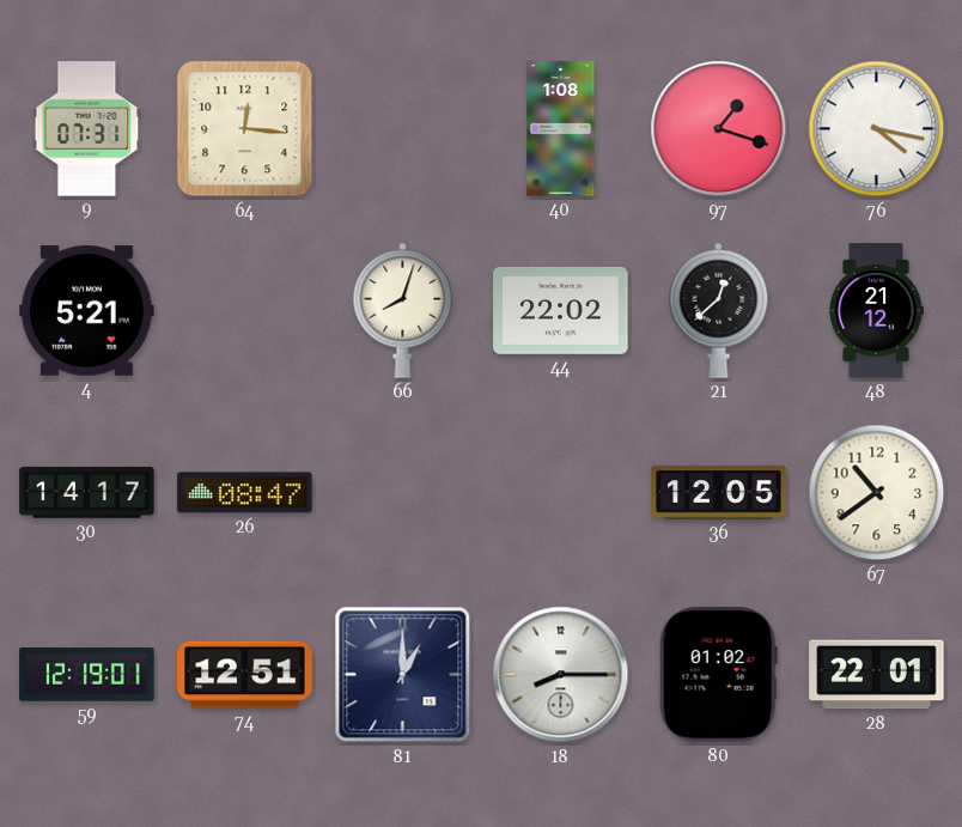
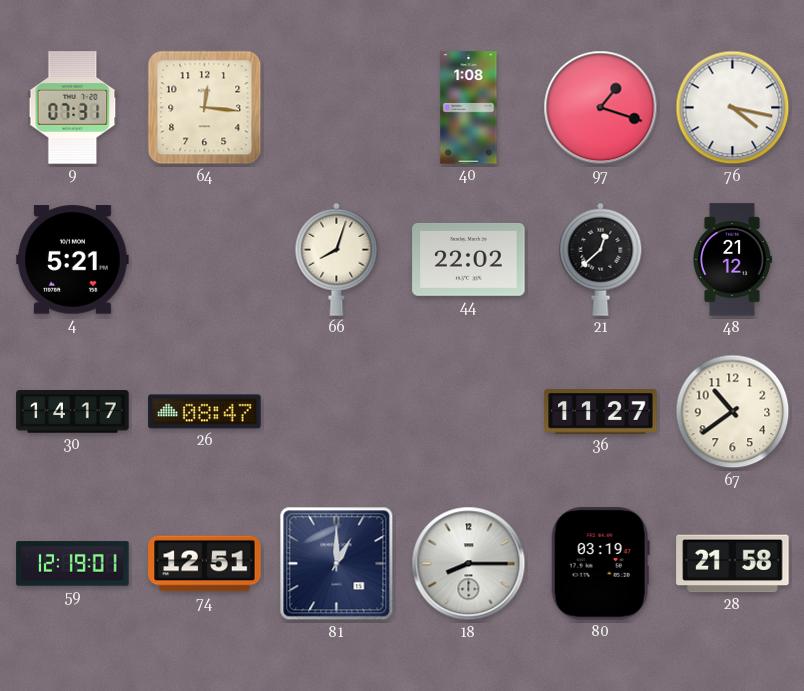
36: 12:05 -> 11:27
80: 01:02 -> 03:19
28: 22:01 -> 21:58
